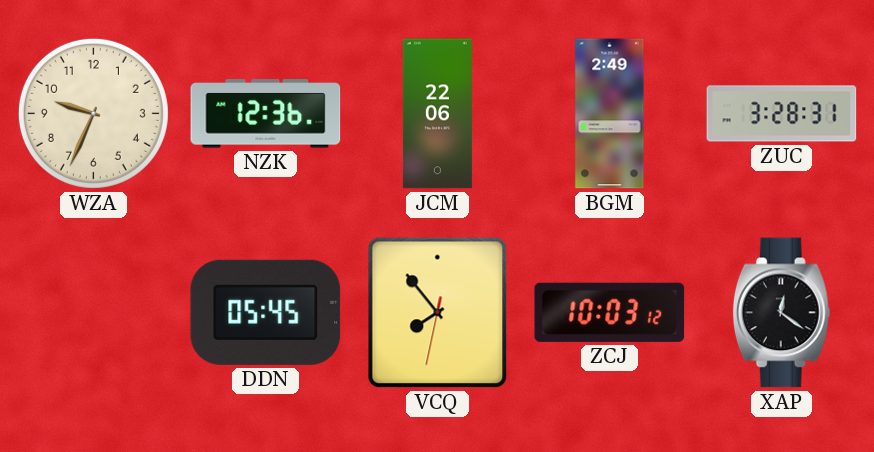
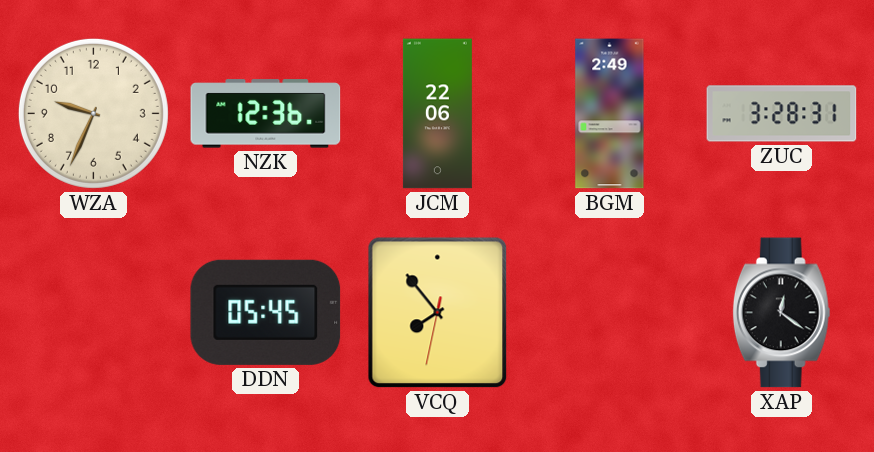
ZCJ: 10:03 -> none
